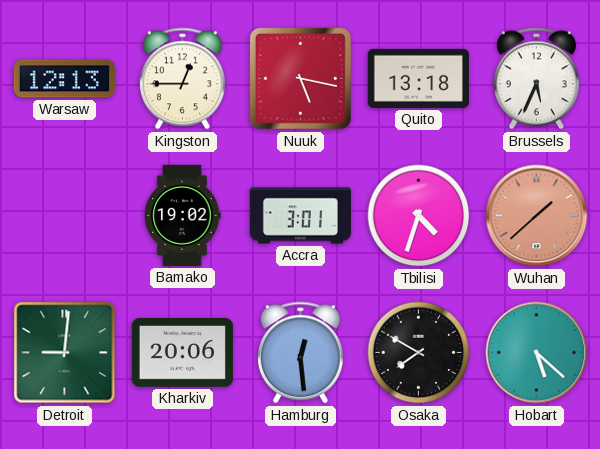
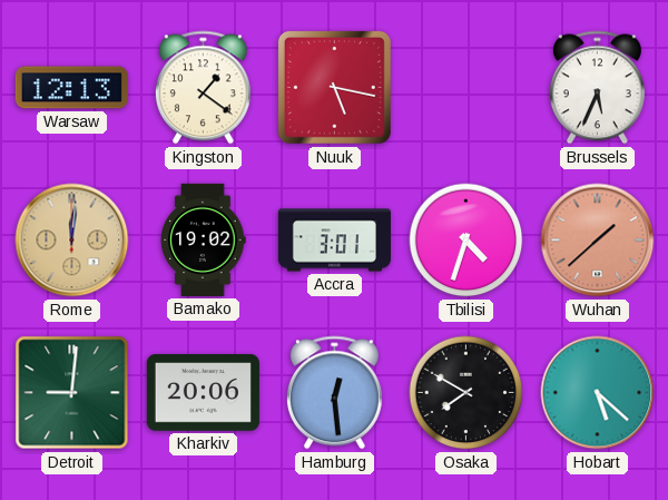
Kingston: 12:45 -> 1:21
Quito: 13:18 -> none
Rome: none -> 12:01
